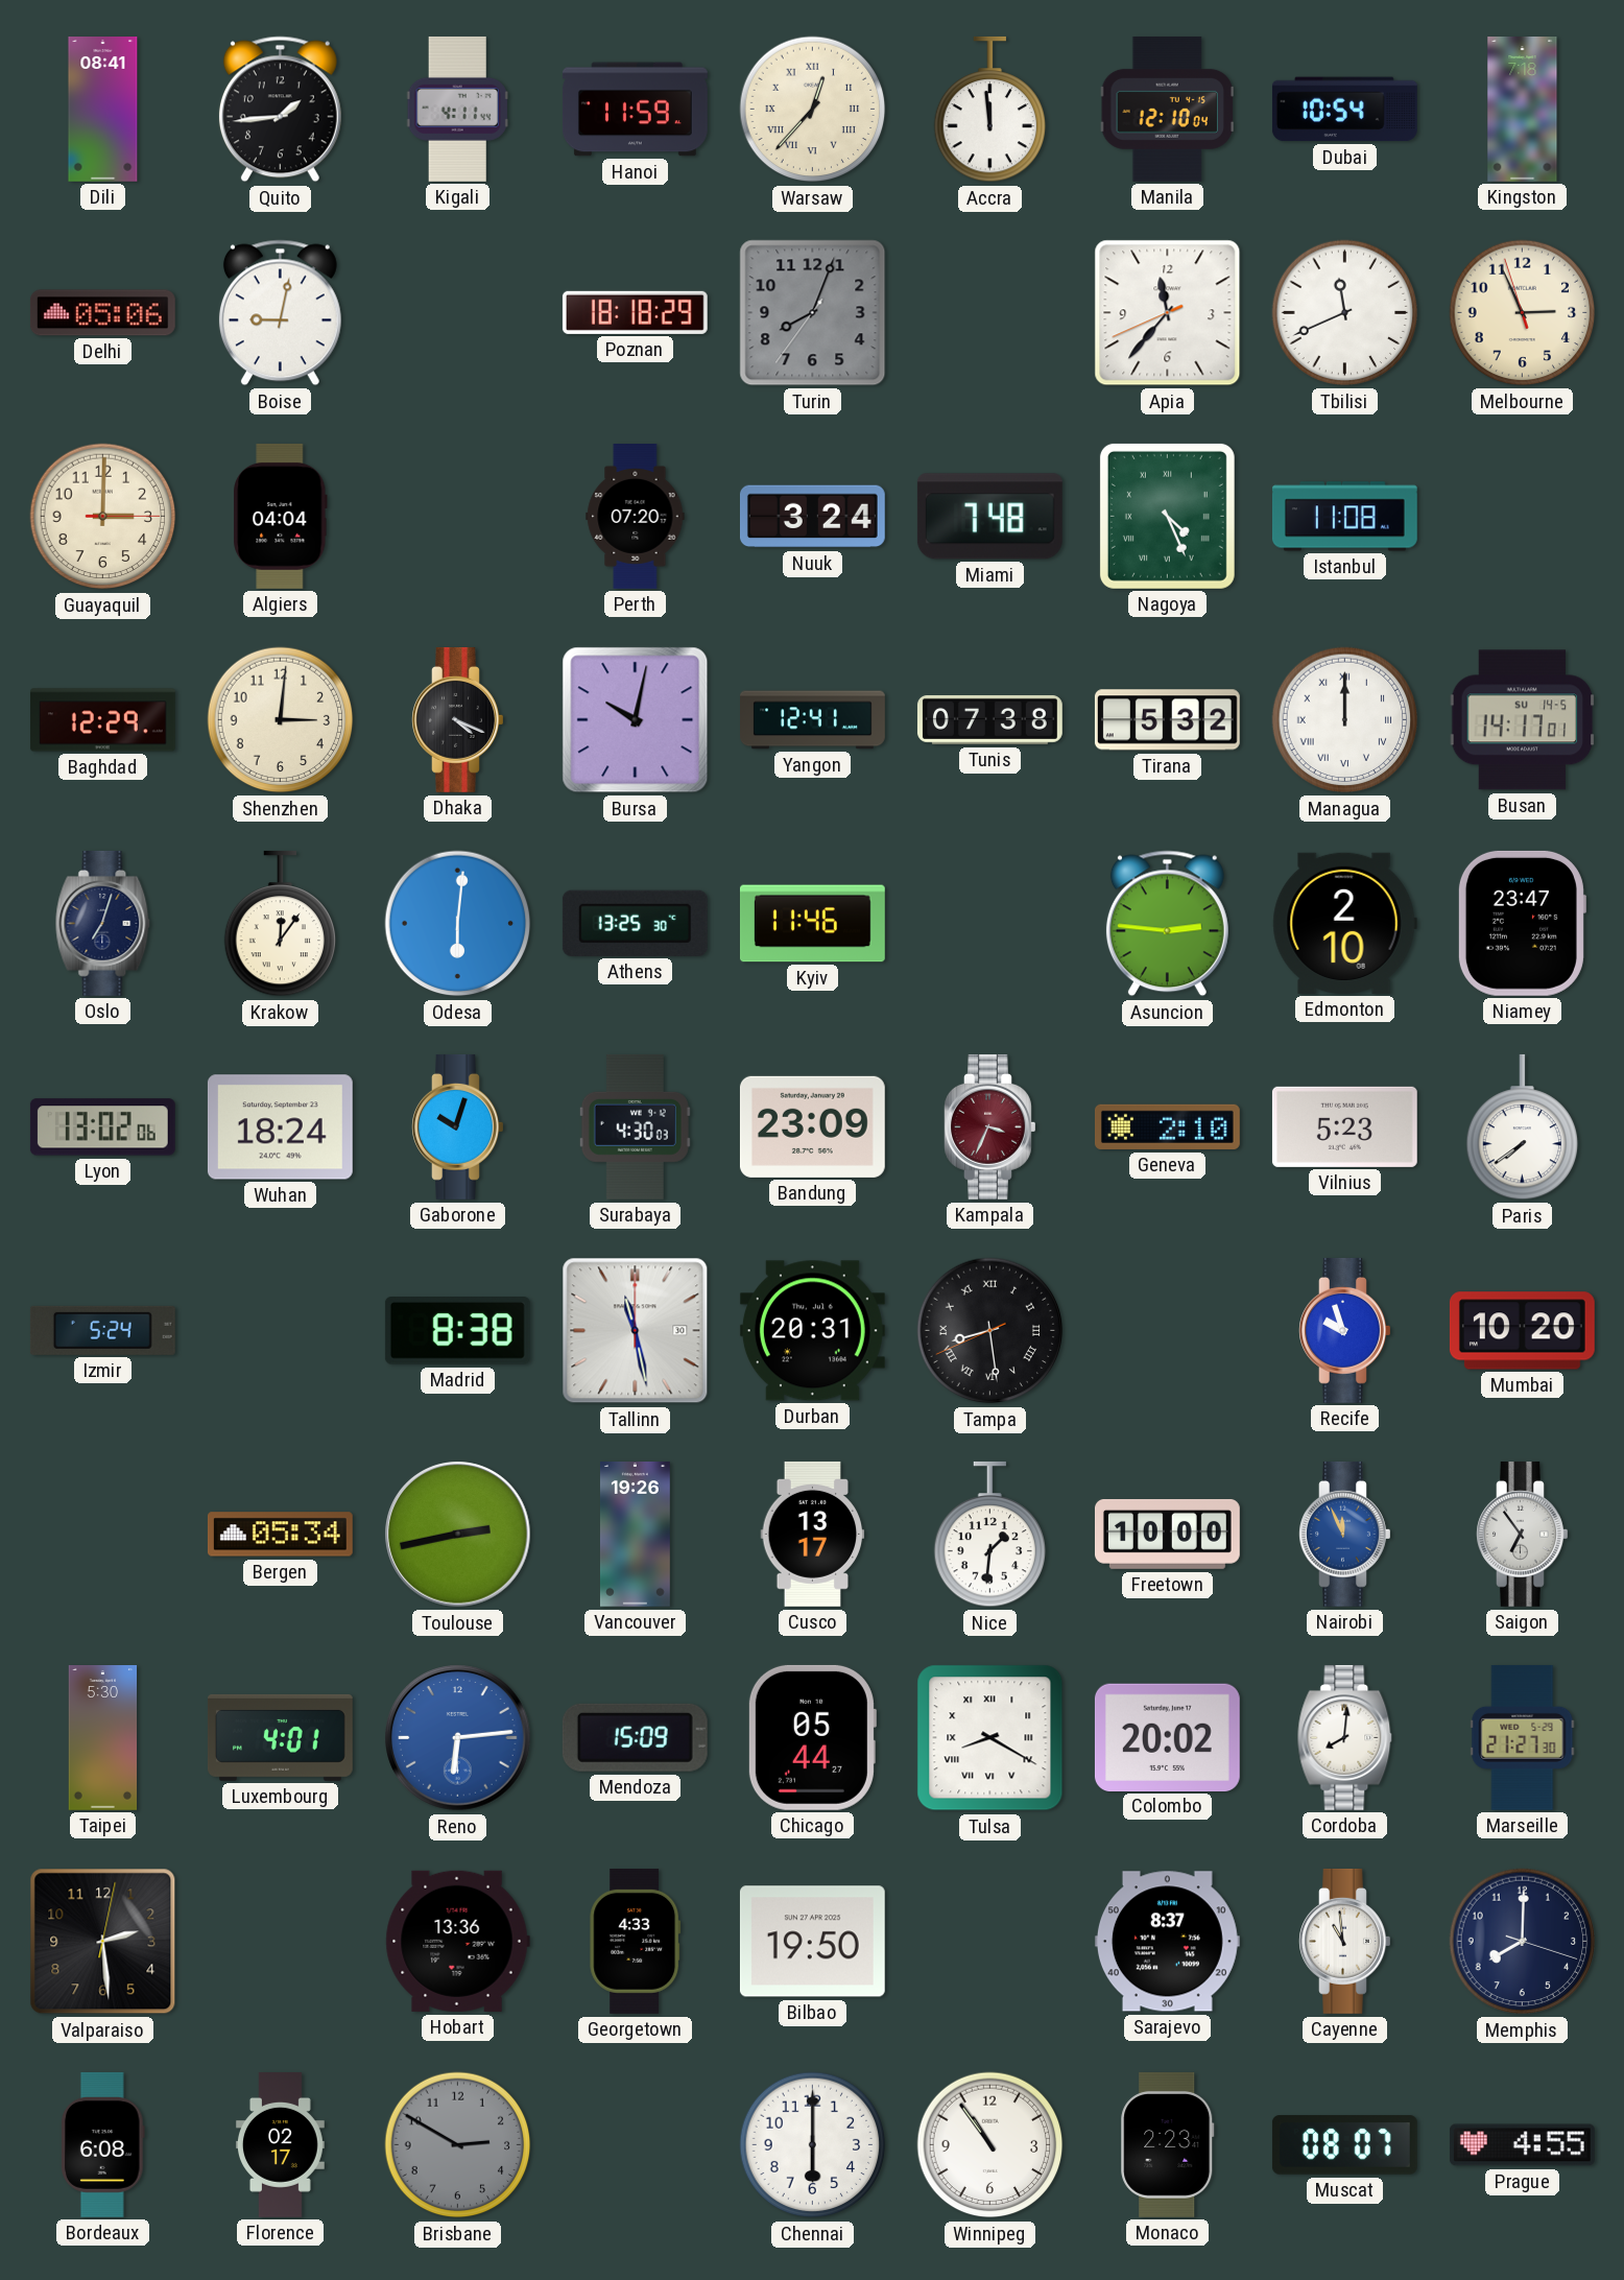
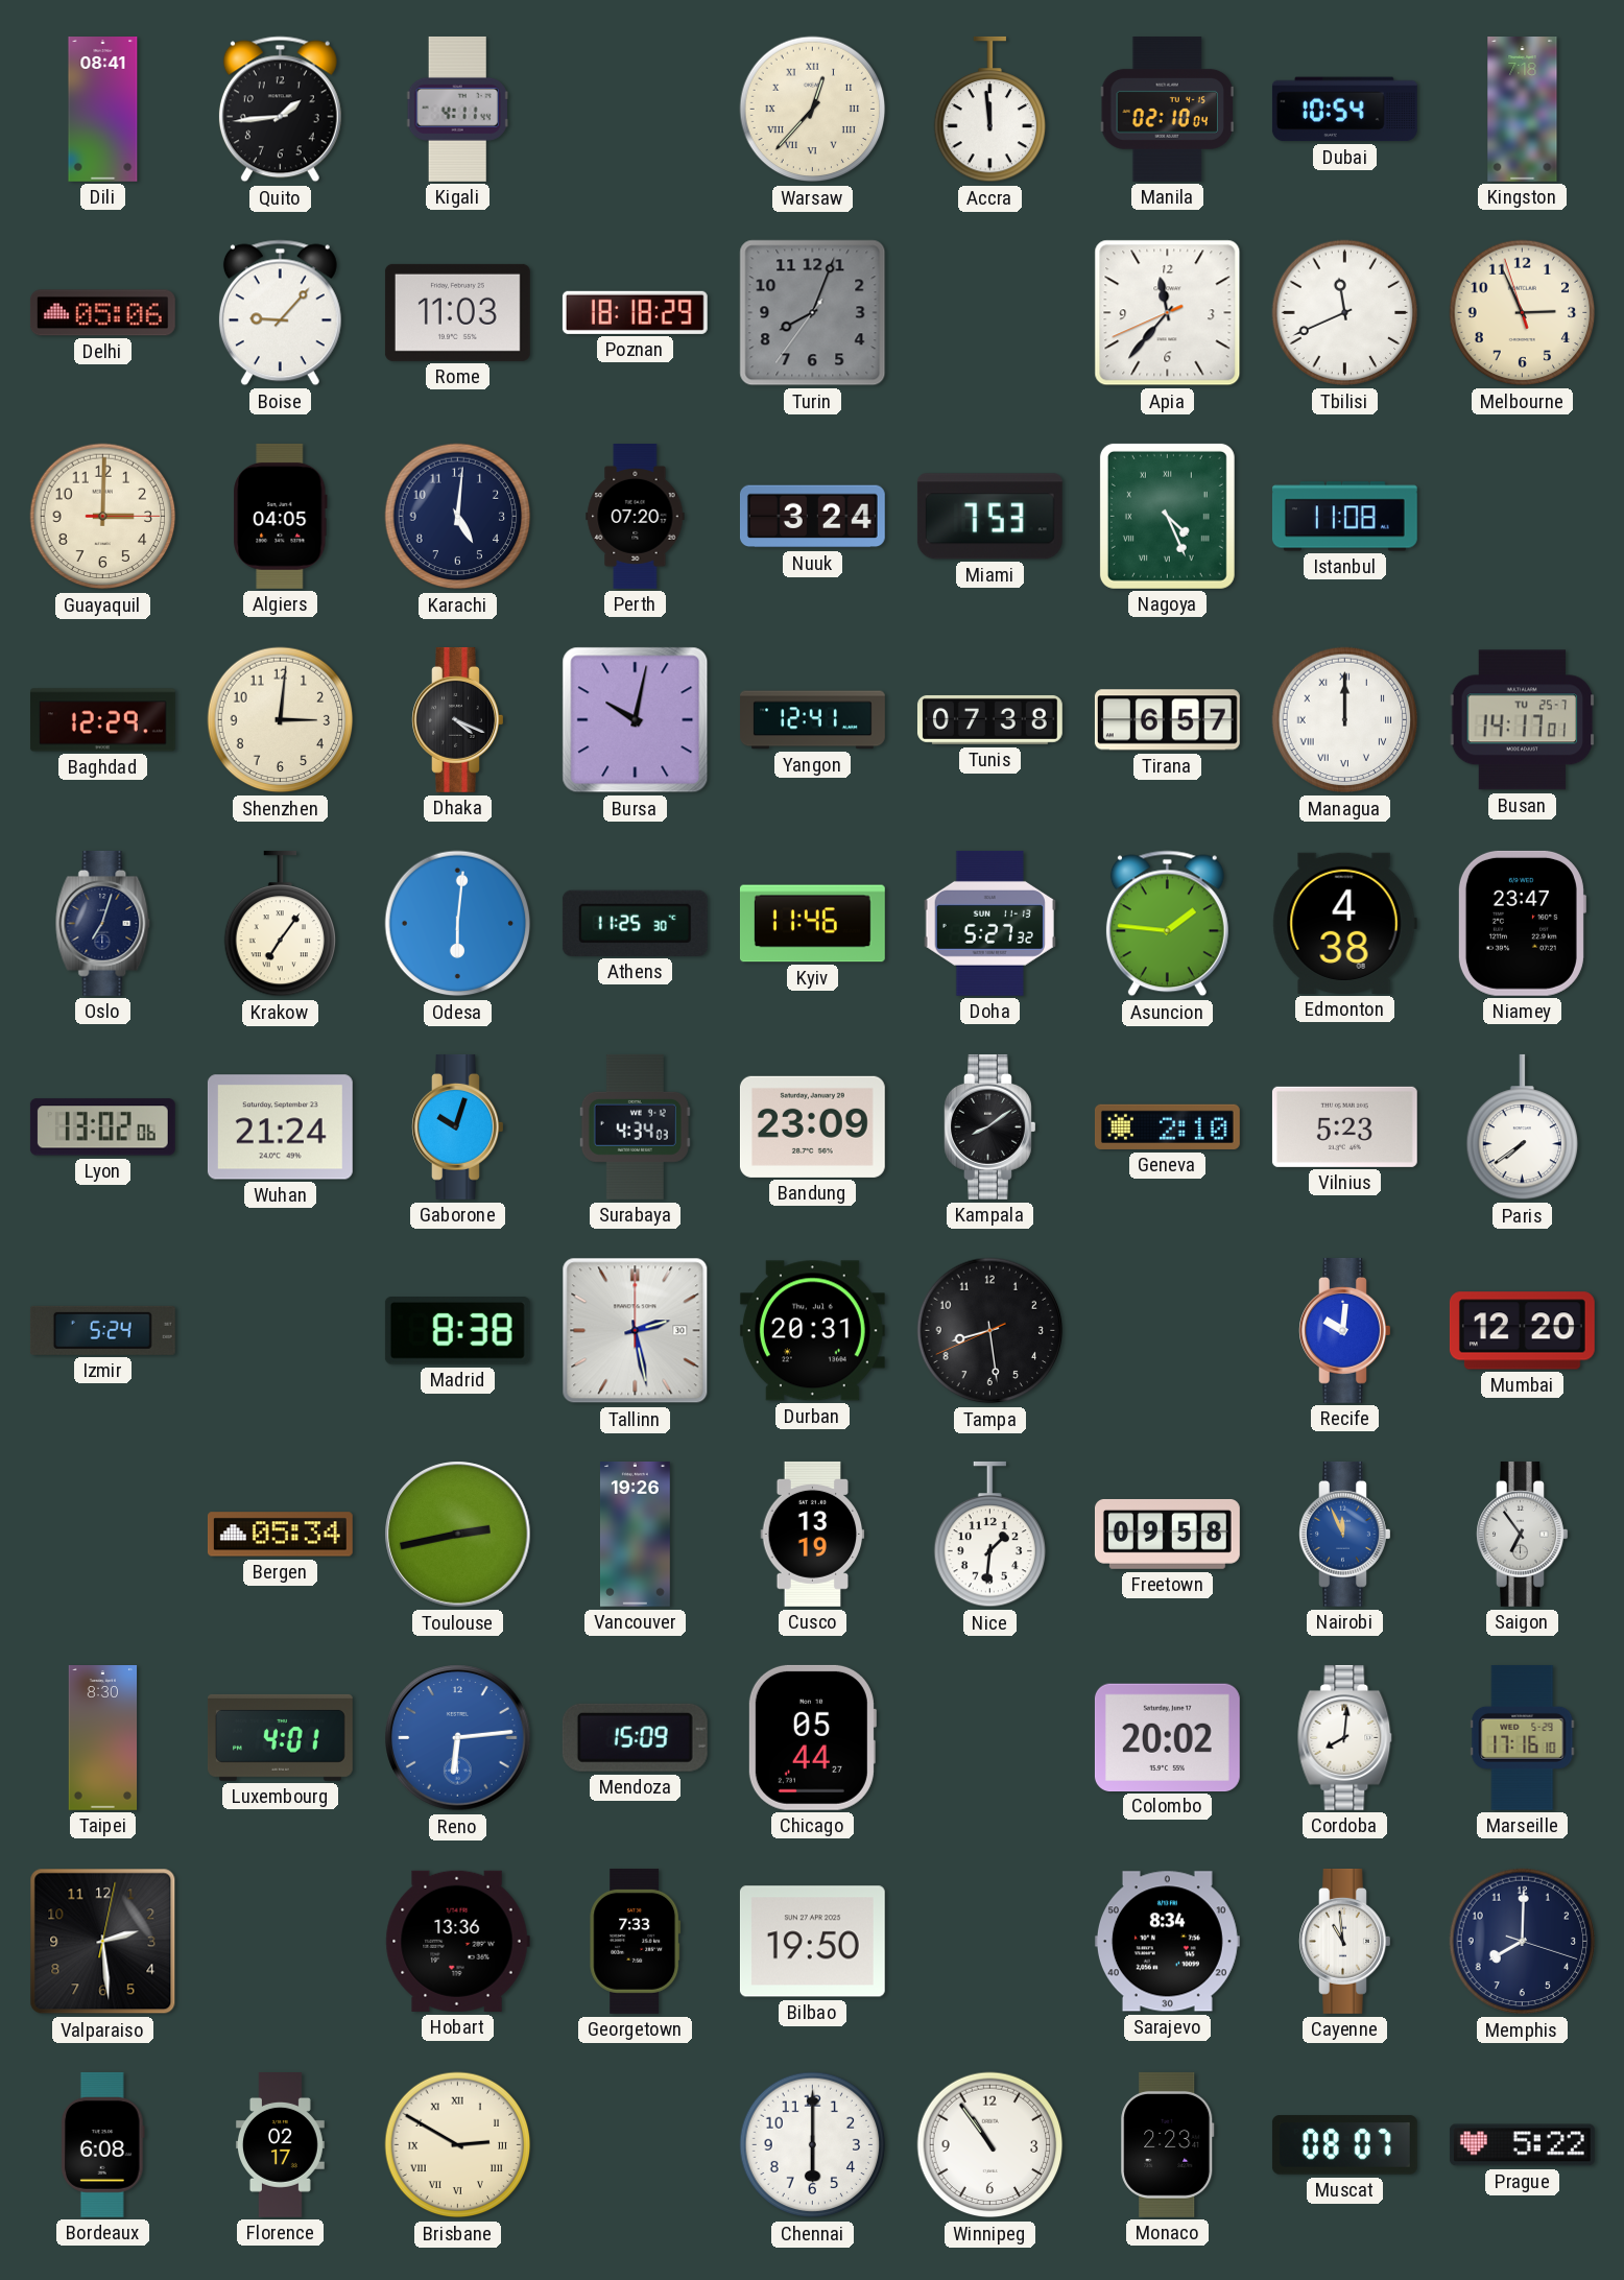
Hanoi: 11:59 -> none
Manila: 12:10 -> 02:10
Boise: 9:02 -> 9:07
Rome: none -> 11:03
Algiers: 04:04 -> 04:05
Karachi: none -> 5:01
Miami: 7:48 -> 7:53
Tirana: 5:32 -> 6:57
Busan date: SU 14-5 -> TU 25-7
Krakow: 12:06 -> 7:06
Athens: 13:25 -> 11:25
Doha: none -> 5:27
Asuncion: 2:46 -> 1:46
Edmonton: 2:10 -> 4:38
Wuhan: 18:24 -> 21:24
Surabaya: 4:30 -> 4:34
Kampala: 3:34 -> 8:09
Kampala dial: burgundy -> black
Tallinn: 11:28 -> 2:28
Tampa numerals: Roman -> Arabic
Recife: 9:57 -> 10:01
Mumbai: 10:20 -> 12:20
Cusco: 13:17 -> 13:19
Freetown: 10:00 -> 09:58
Taipei: 5:30 -> 8:30
Tulsa: 8:20 -> none
Marseille: 21:27 -> 17:16
Georgetown: 4:33 -> 7:33
Sarajevo: 8:37 -> 8:34
Brisbane dial: grey -> cream
Brisbane numerals: Arabic -> Roman
Prague: 4:55 -> 5:22
